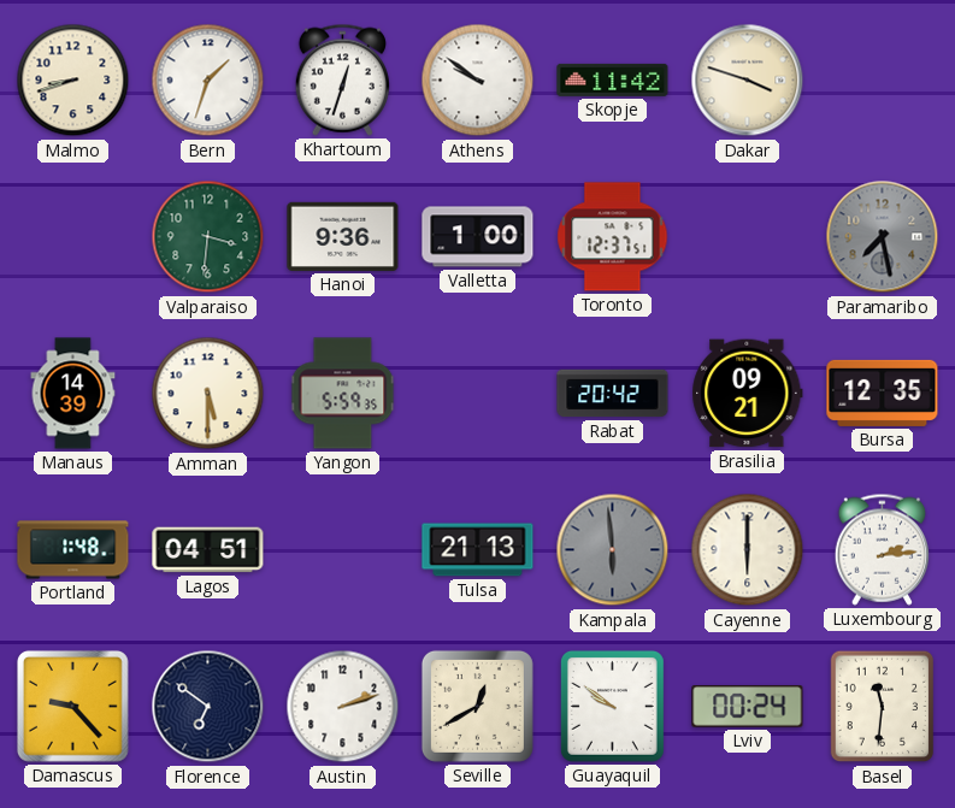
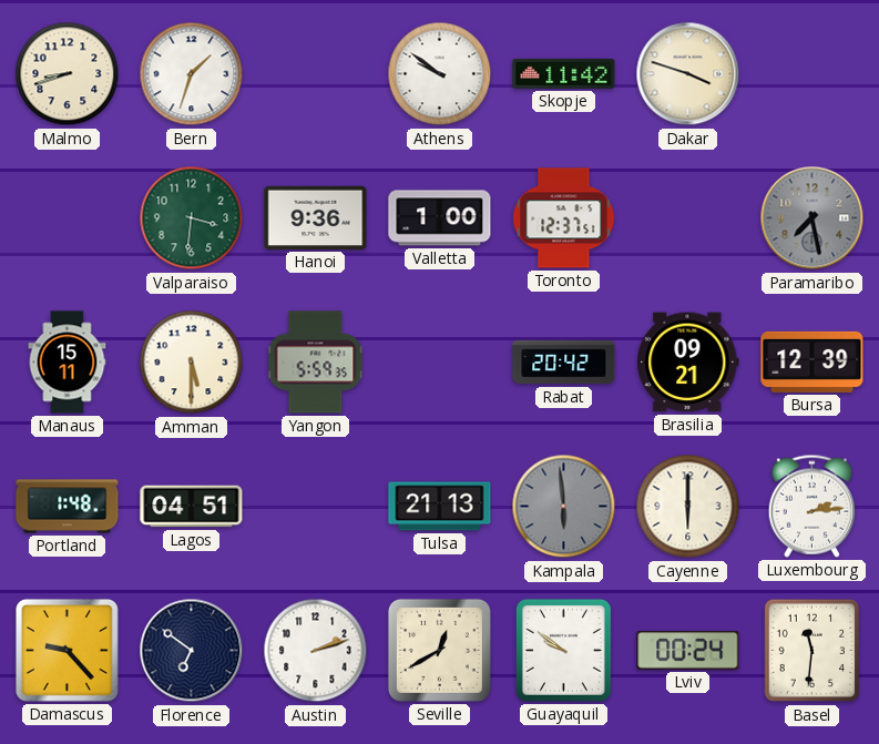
Khartoum: 12:33 -> none
Manaus: 14:39 -> 15:11
Bursa: 12:35 -> 12:39
